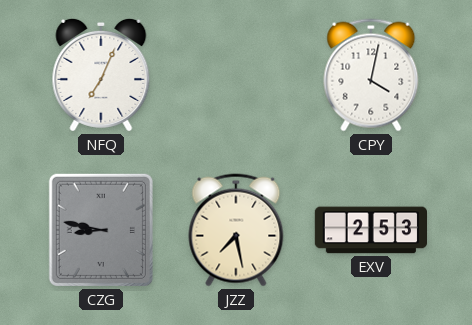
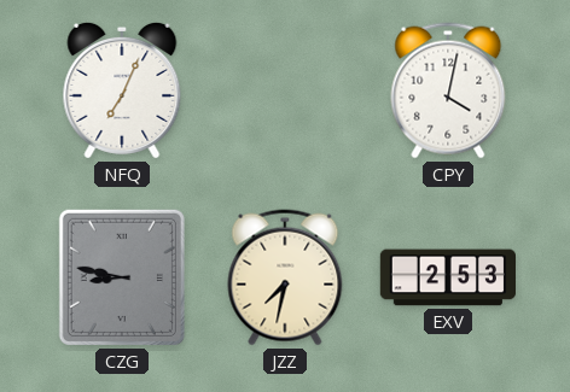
JZZ: 7:28 -> 7:32
